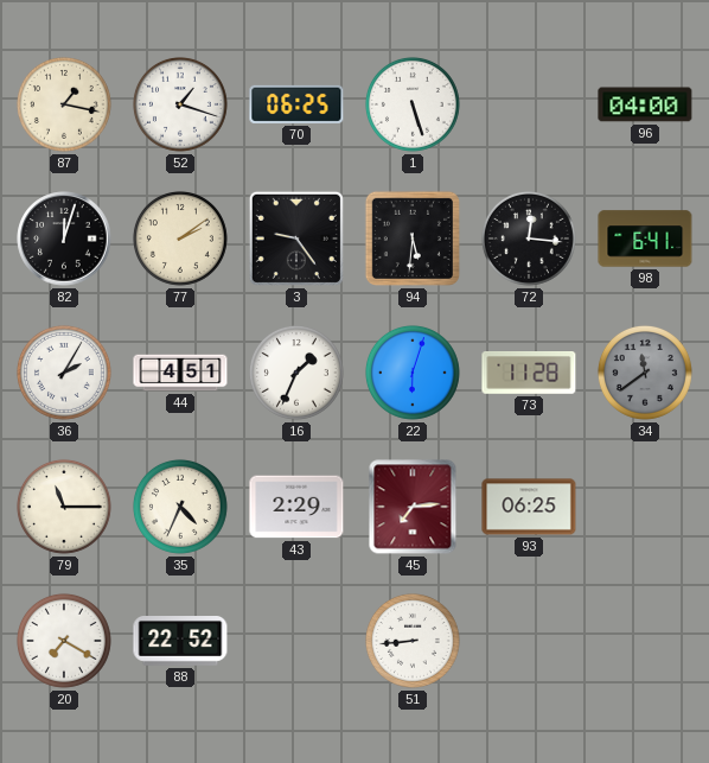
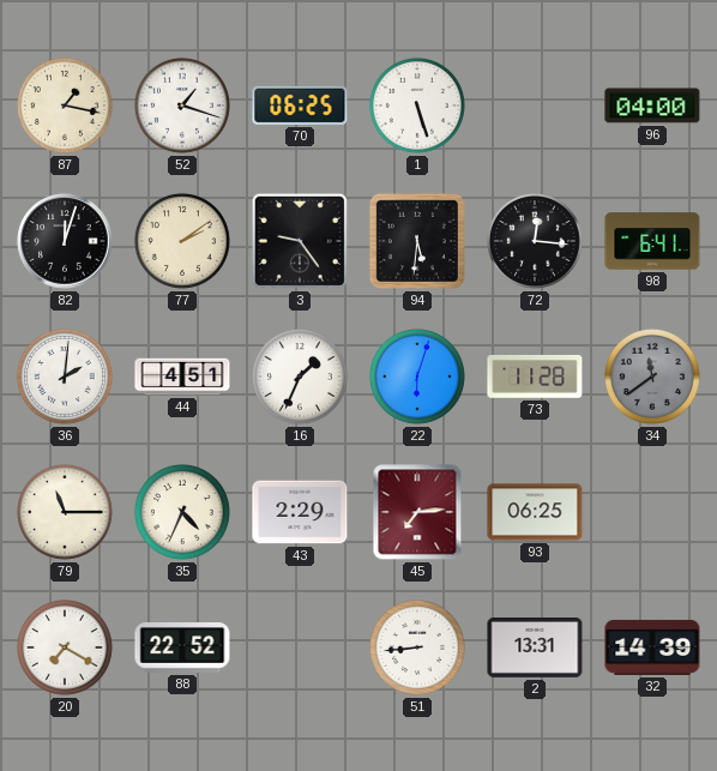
36: 2:05 -> 2:01
2: none -> 13:31
32: none -> 14:39
